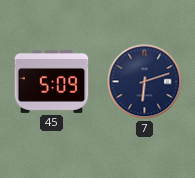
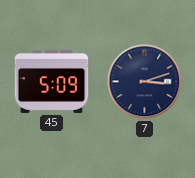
7: 6:12 -> 3:12
